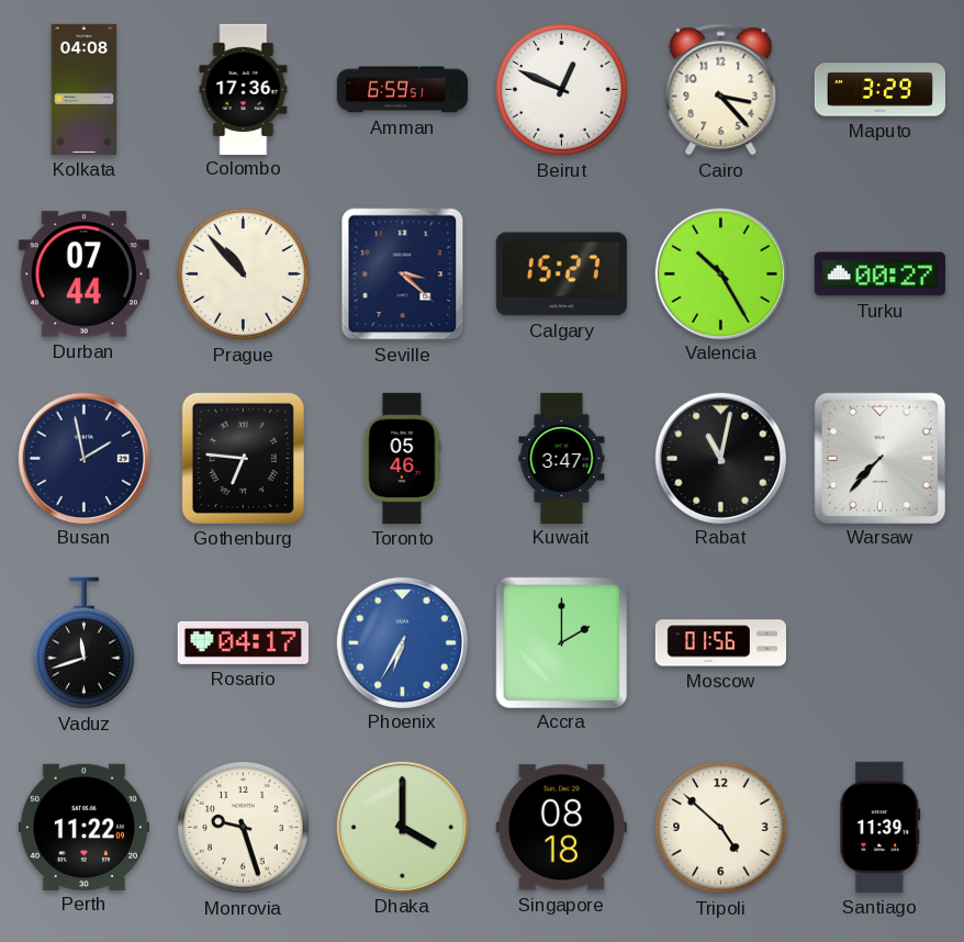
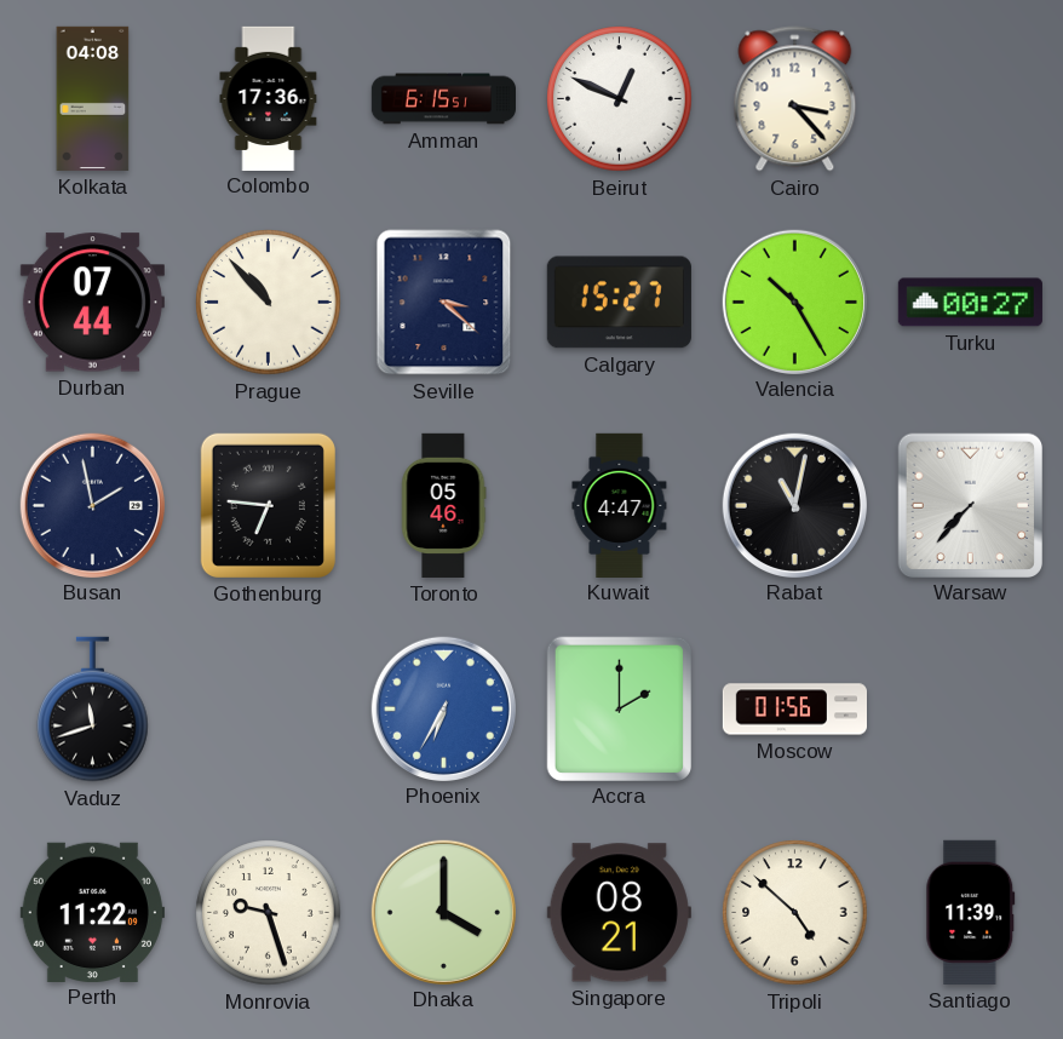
Amman: 6:59 -> 6:15
Maputo: 3:29 -> none
Kuwait: 3:47 -> 4:47
Rosario: 04:17 -> none
Singapore: 08:18 -> 08:21
